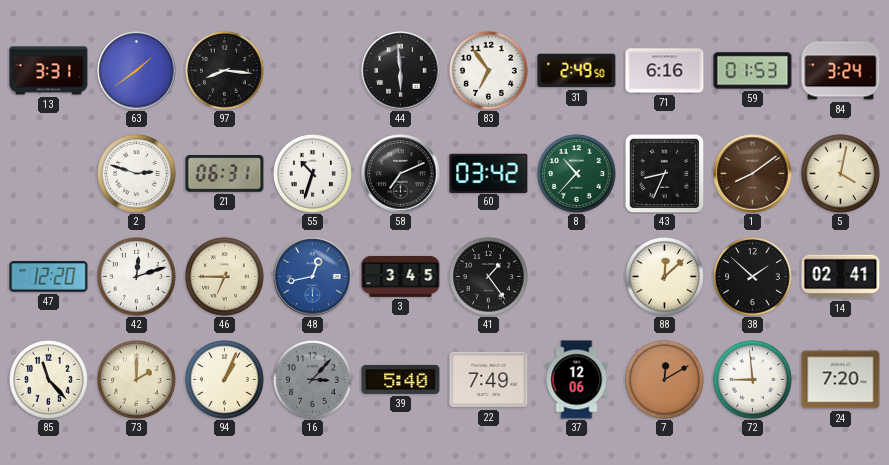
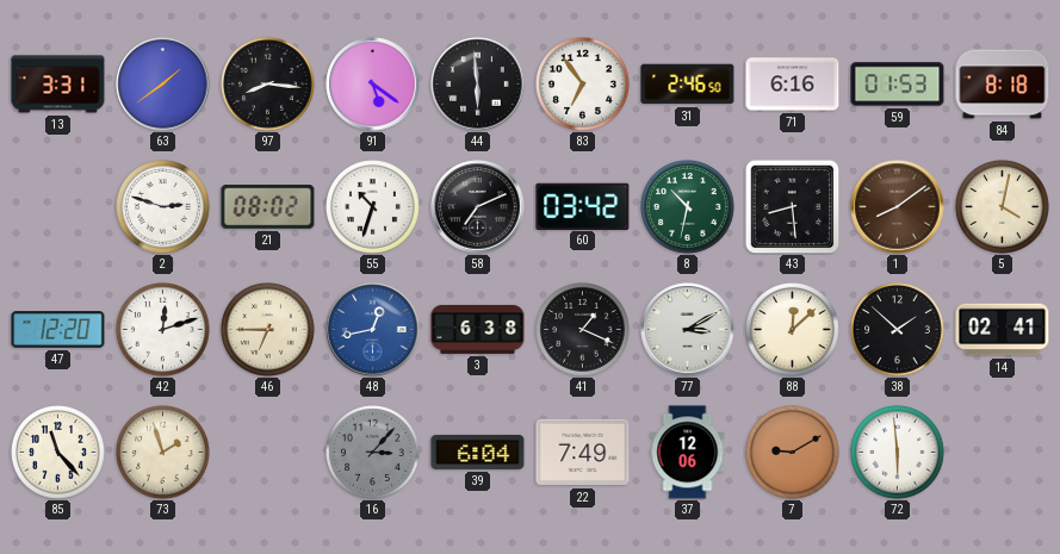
91: none -> 5:21
31: 2:49 -> 2:46
84: 3:24 -> 8:18
21: 06:31 -> 08:02
8: 10:37 -> 10:32
43: 8:34 -> 8:29
3: 3:45 -> 6:38
41: 1:24 -> 1:19
77: none -> 3:10
73: 2:00 -> 1:57
94: 1:04 -> none
39: 5:40 -> 6:04
7: 12:10 -> 9:10
72: 8:59 -> 5:59
24: 7:20 -> none
